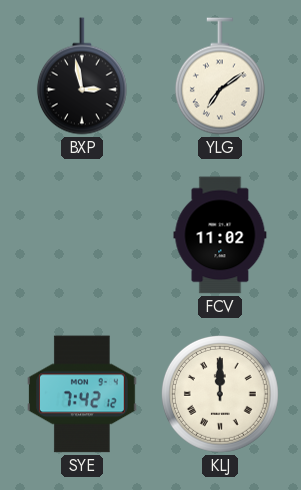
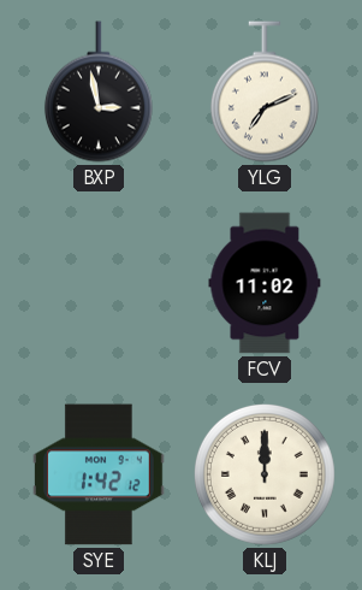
YLG: 7:09 -> 7:11
SYE: 7:42 -> 1:42
